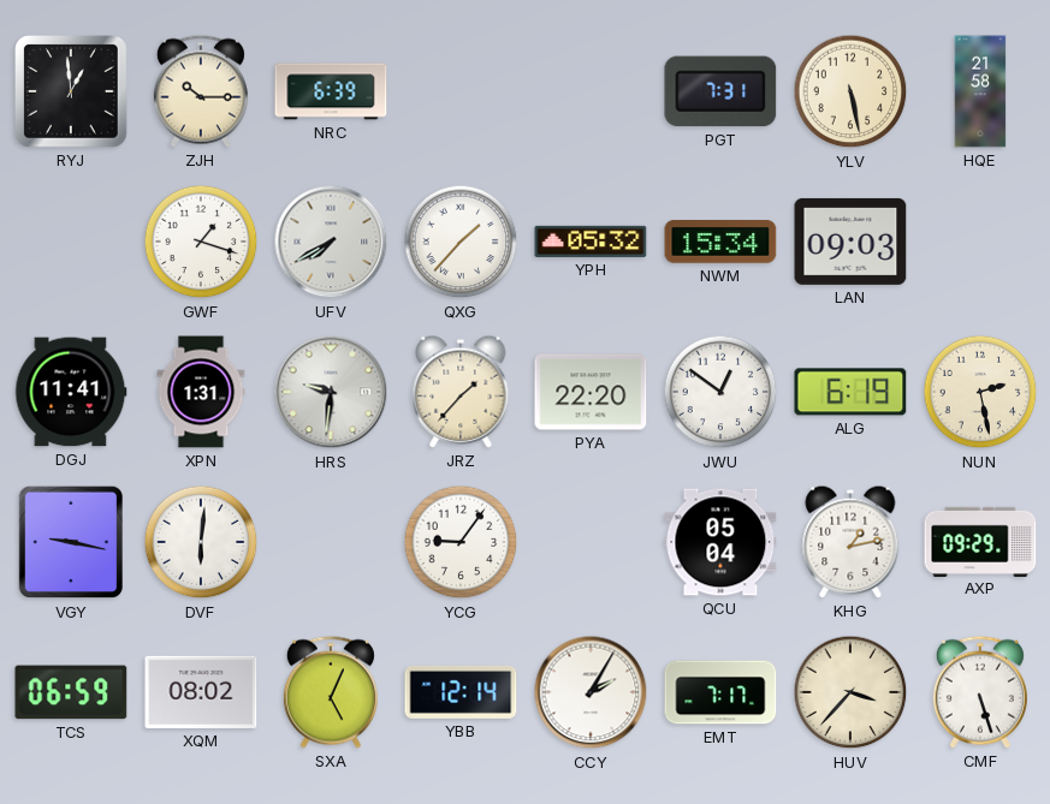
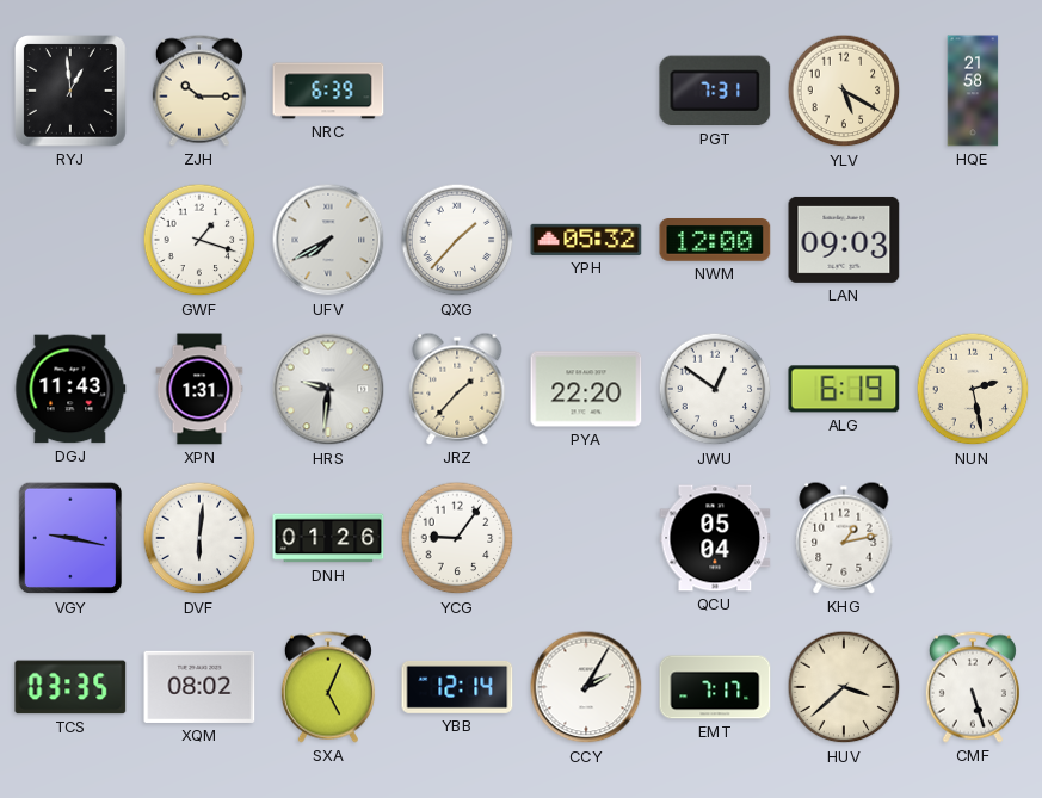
YLV: 5:28 -> 5:20
NWM: 15:34 -> 12:00
DGJ: 11:41 -> 11:43
DNH: none -> 01:26
AXP: 09:29 -> none
TCS: 06:59 -> 03:35
HUV: 3:37 -> 3:38
